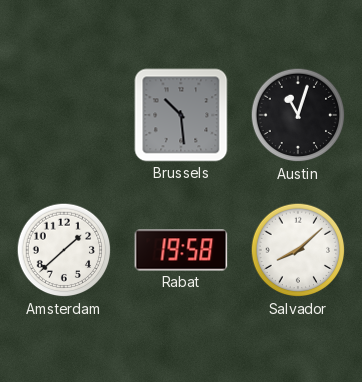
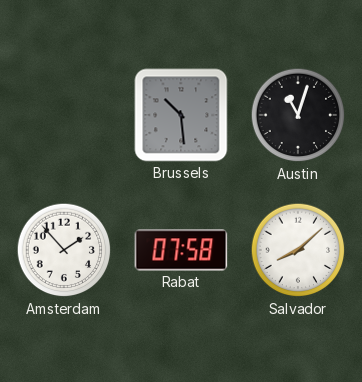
Amsterdam: 1:38 -> 1:53
Rabat: 19:58 -> 07:58
